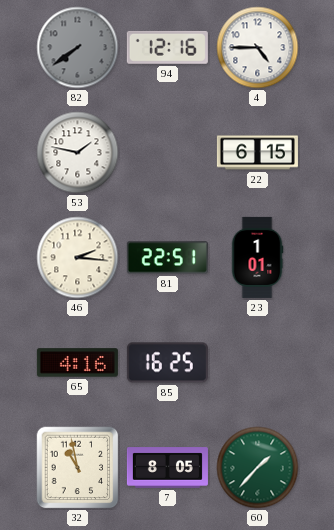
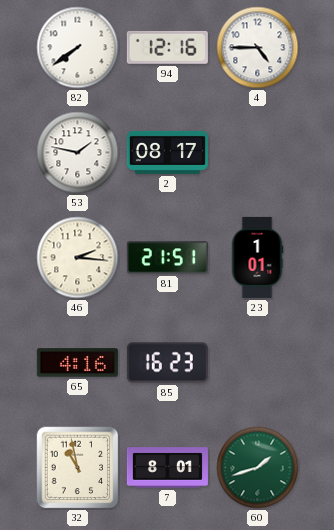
82 dial: grey -> white
2: none -> 08:17
22: 6:15 -> none
81: 22:51 -> 21:51
85: 16:25 -> 16:23
7: 8:05 -> 8:01
60: 1:37 -> 1:42
